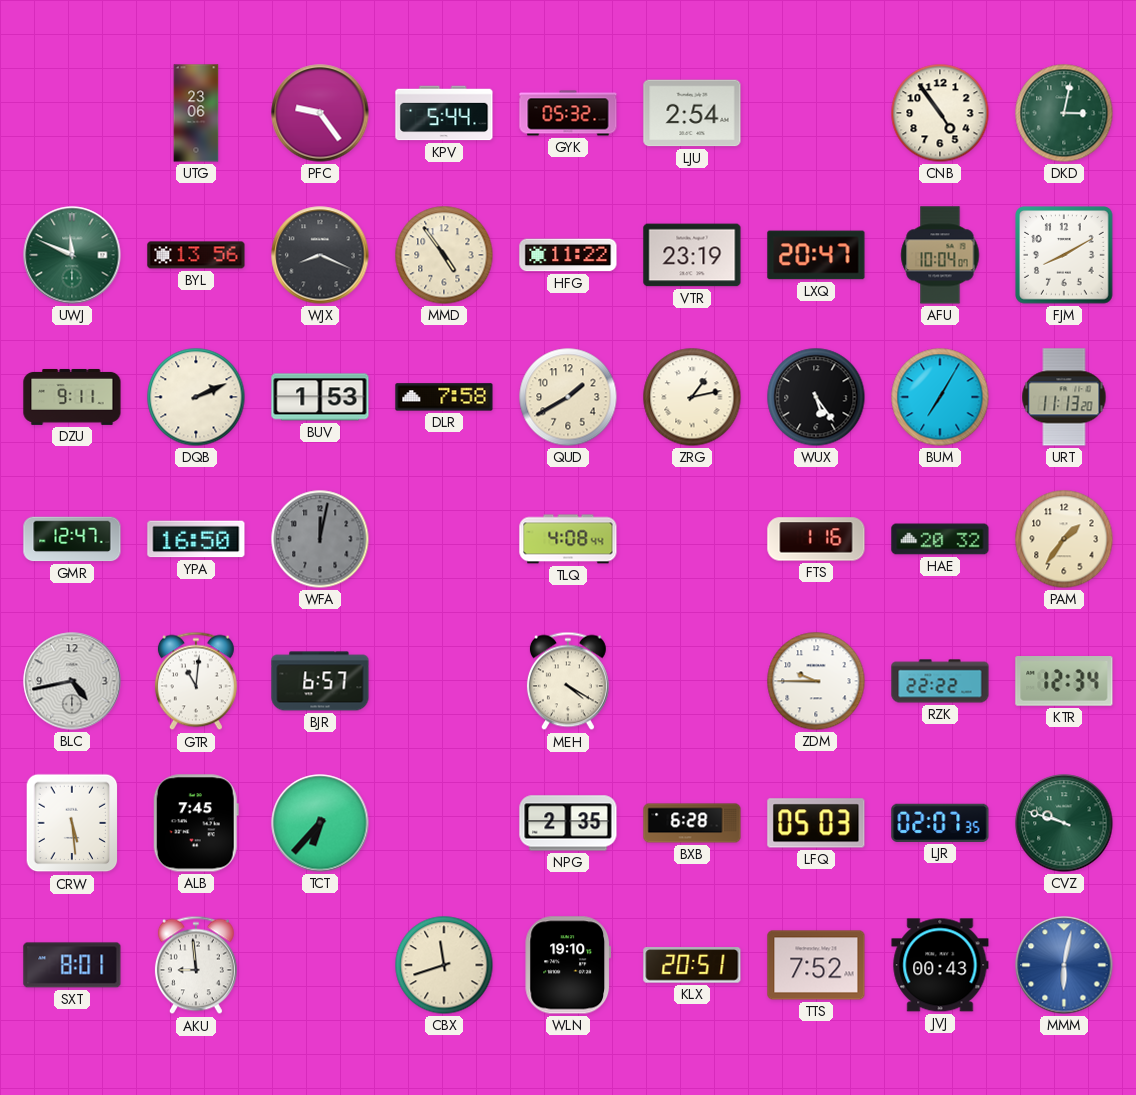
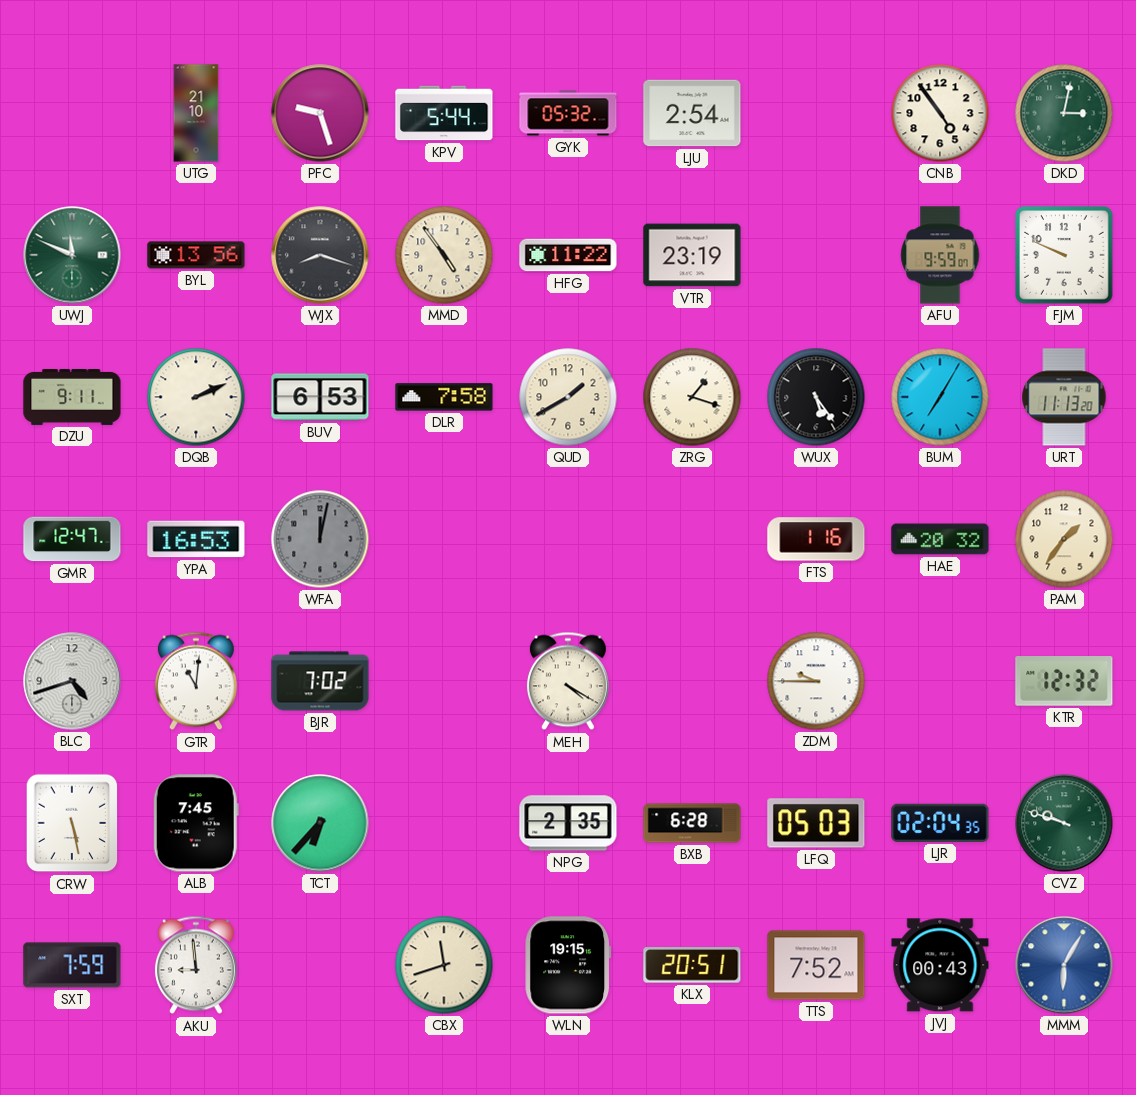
UTG: 23:06 -> 21:10
PFC: 9:24 -> 9:27
WJX: 8:19 -> 8:18
LXQ: 20:47 -> none
AFU: 10:04 -> 9:59
FJM: 8:10 -> 9:49
BUV: 1:53 -> 6:53
ZRG: 1:13 -> 1:18
YPA: 16:50 -> 16:53
TLQ: 4:08 -> none
BLC: 4:43 -> 4:42
BJR: 6:57 -> 7:02
RZK: 22:22 -> none
KTR: 12:34 -> 12:32
CRW: 5:29 -> 5:28
LJR: 02:07 -> 02:04
SXT: 8:01 -> 7:59
WLN: 19:10 -> 19:15
MMM: 6:02 -> 6:05
